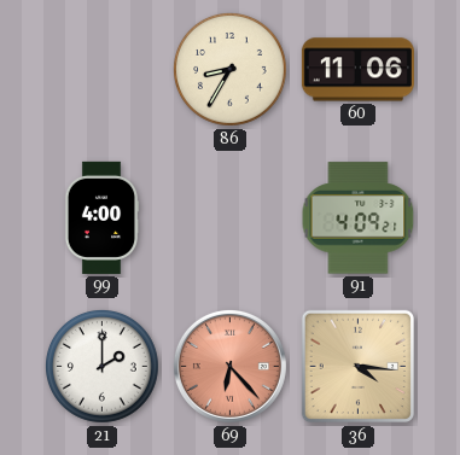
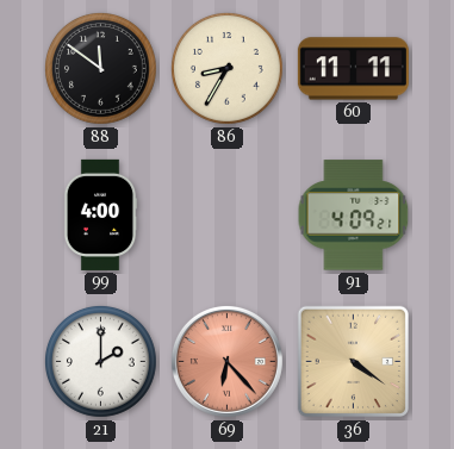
88: none -> 11:51
60: 11:06 -> 11:11
36: 4:16 -> 4:21
